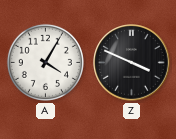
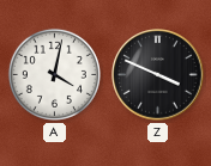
A: 4:05 -> 4:02
